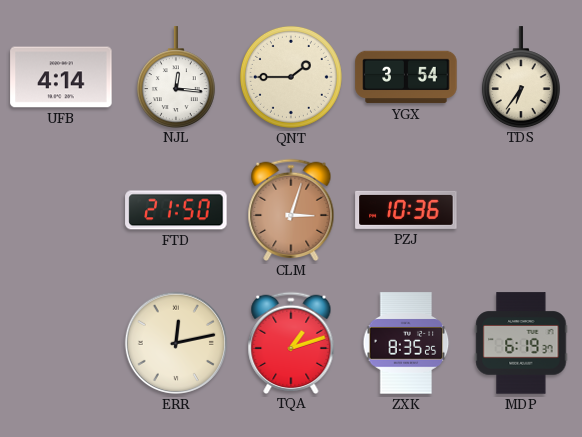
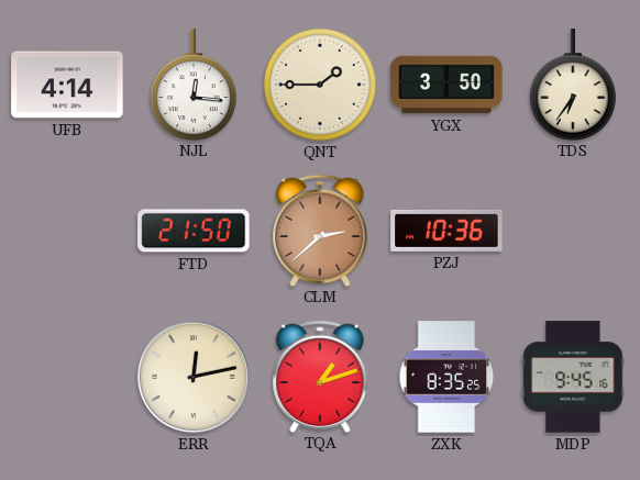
YGX: 3:54 -> 3:50
CLM: 3:03 -> 2:38
MDP: 6:19 -> 9:45
